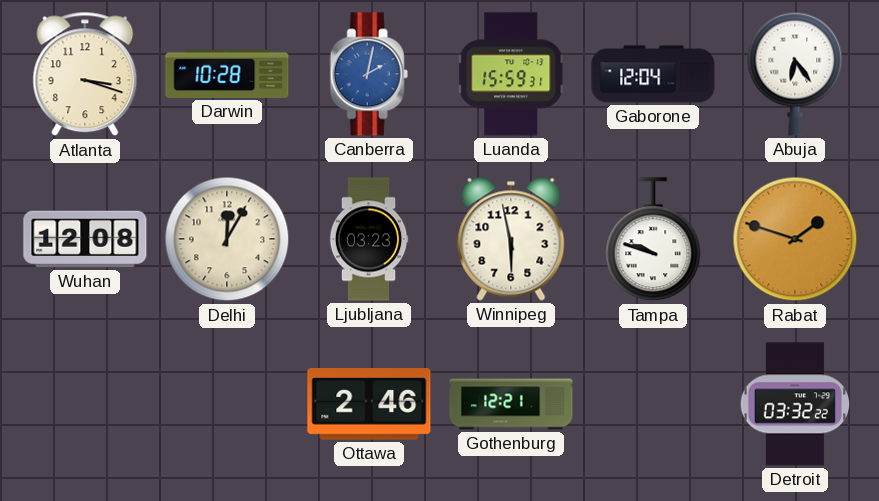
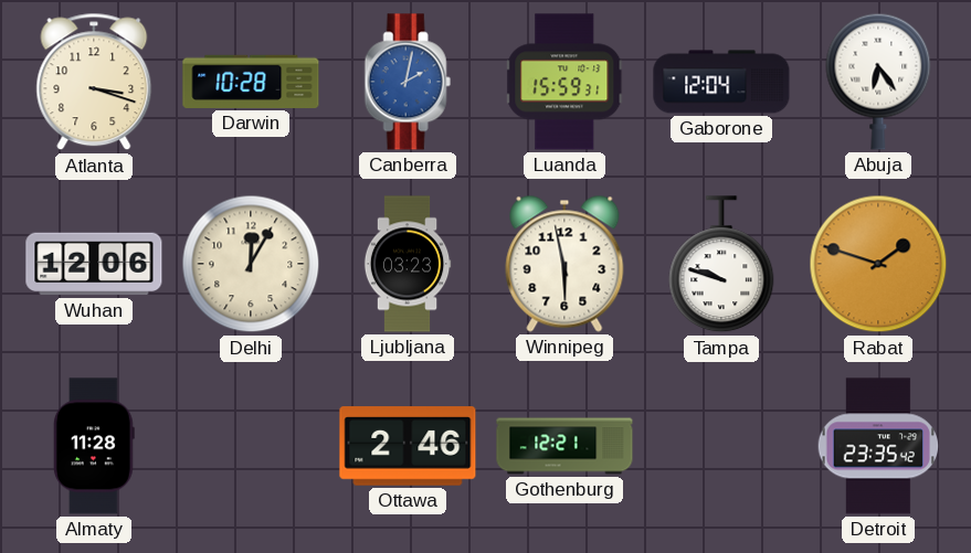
Wuhan: 12:08 -> 12:06
Almaty: none -> 11:28
Detroit: 03:32 -> 23:35
